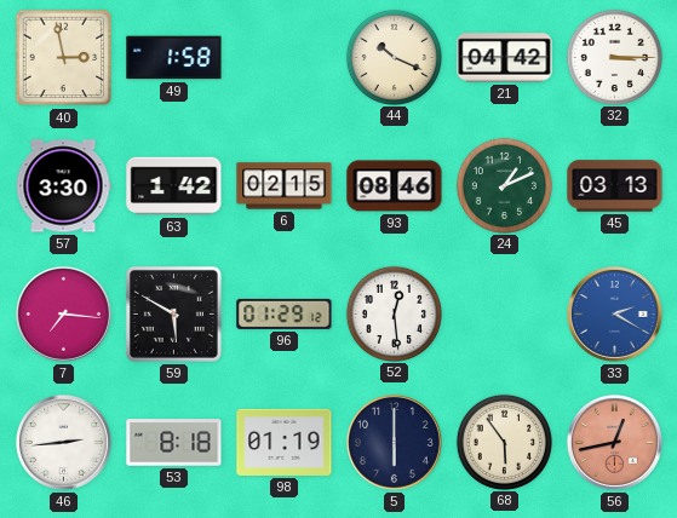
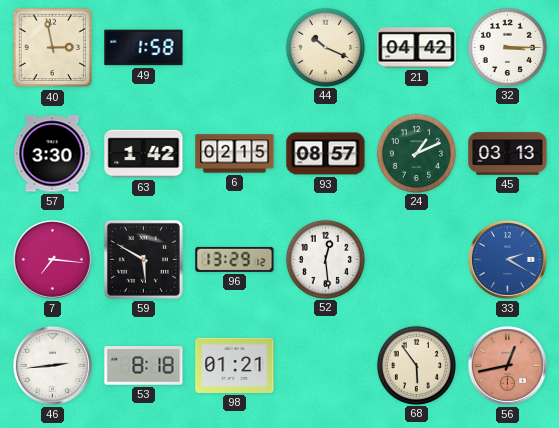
93: 08:46 -> 08:57
96: 01:29 -> 13:29
98: 01:19 -> 01:21
5: 6:00 -> none
